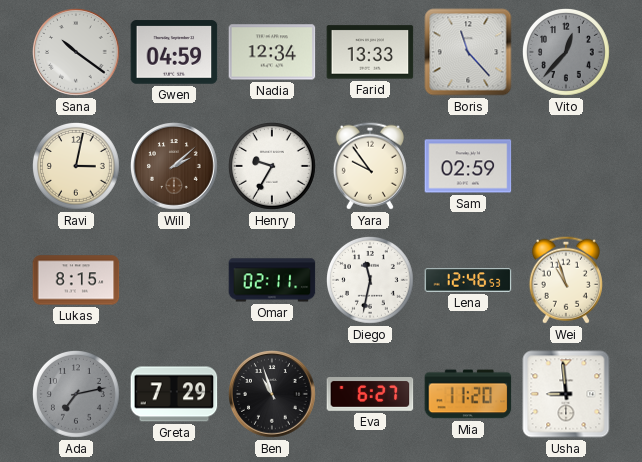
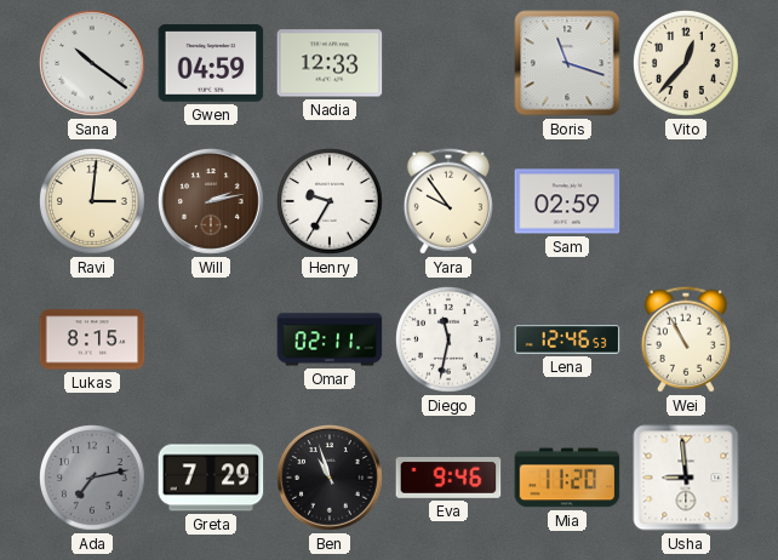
Nadia: 12:34 -> 12:33
Farid: 13:33 -> none
Boris: 11:23 -> 11:18
Vito dial: grey -> cream
Ravi: 3:02 -> 3:01
Will: 2:08 -> 2:13
Wei: 10:57 -> 10:55
Eva: 6:27 -> 9:46
